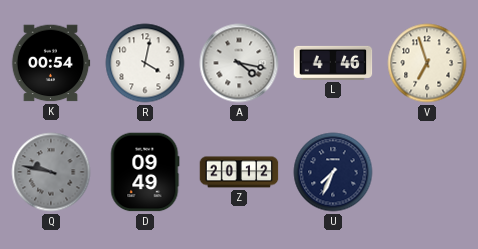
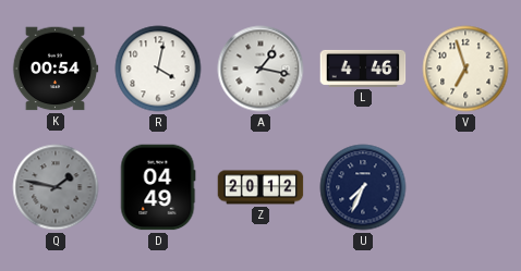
A: 4:17 -> 1:17
Q: 9:47 -> 1:47
D: 09:49 -> 04:49
